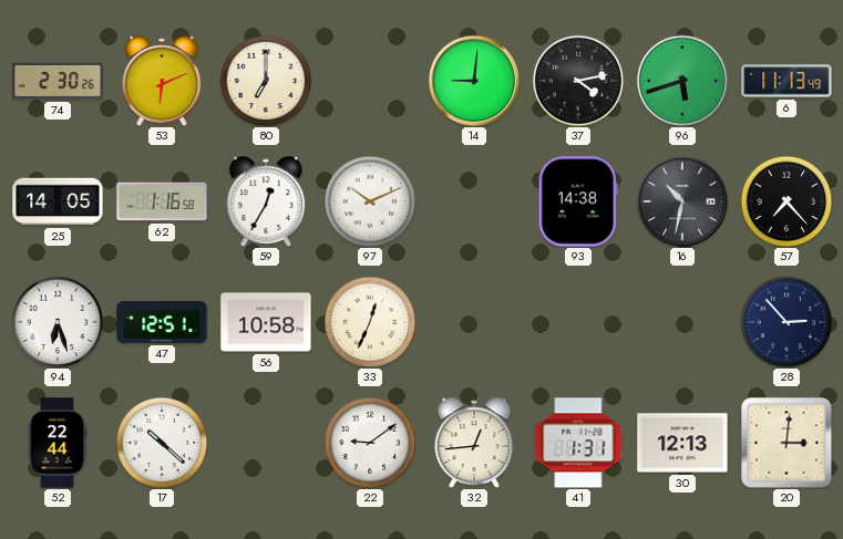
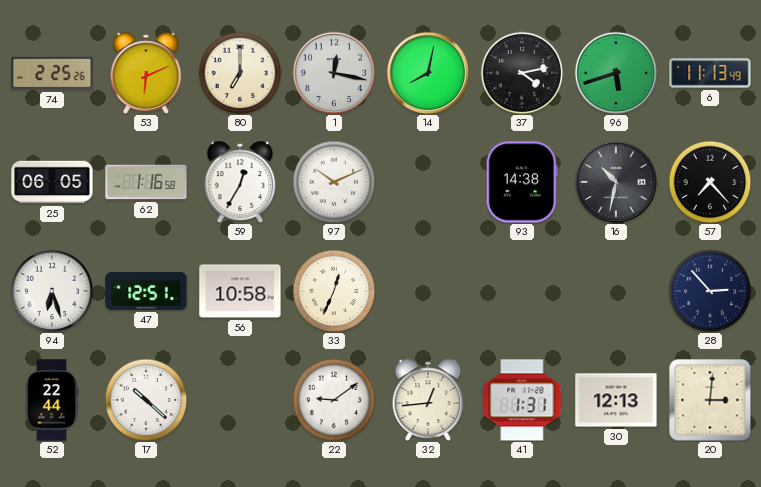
74: 2:30 -> 2:25
1: none -> 12:17
14: 9:01 -> 8:02
25: 14:05 -> 06:05
